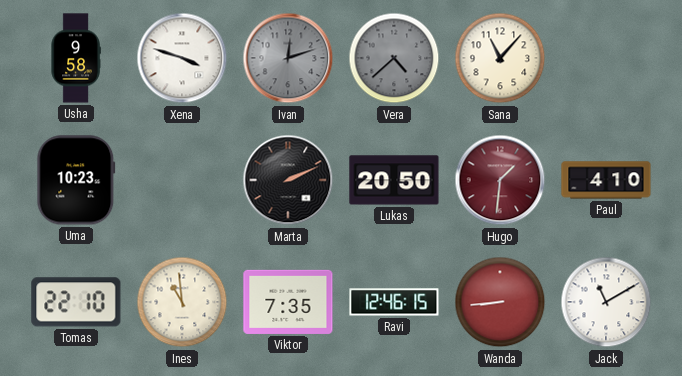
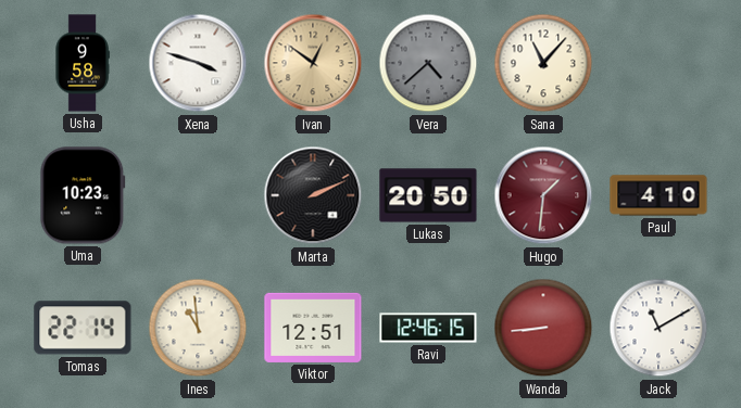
Ivan: 12:12 -> 12:51
Ivan dial: grey -> champagne
Tomas: 22:10 -> 22:14
Viktor: 7:35 -> 12:51
